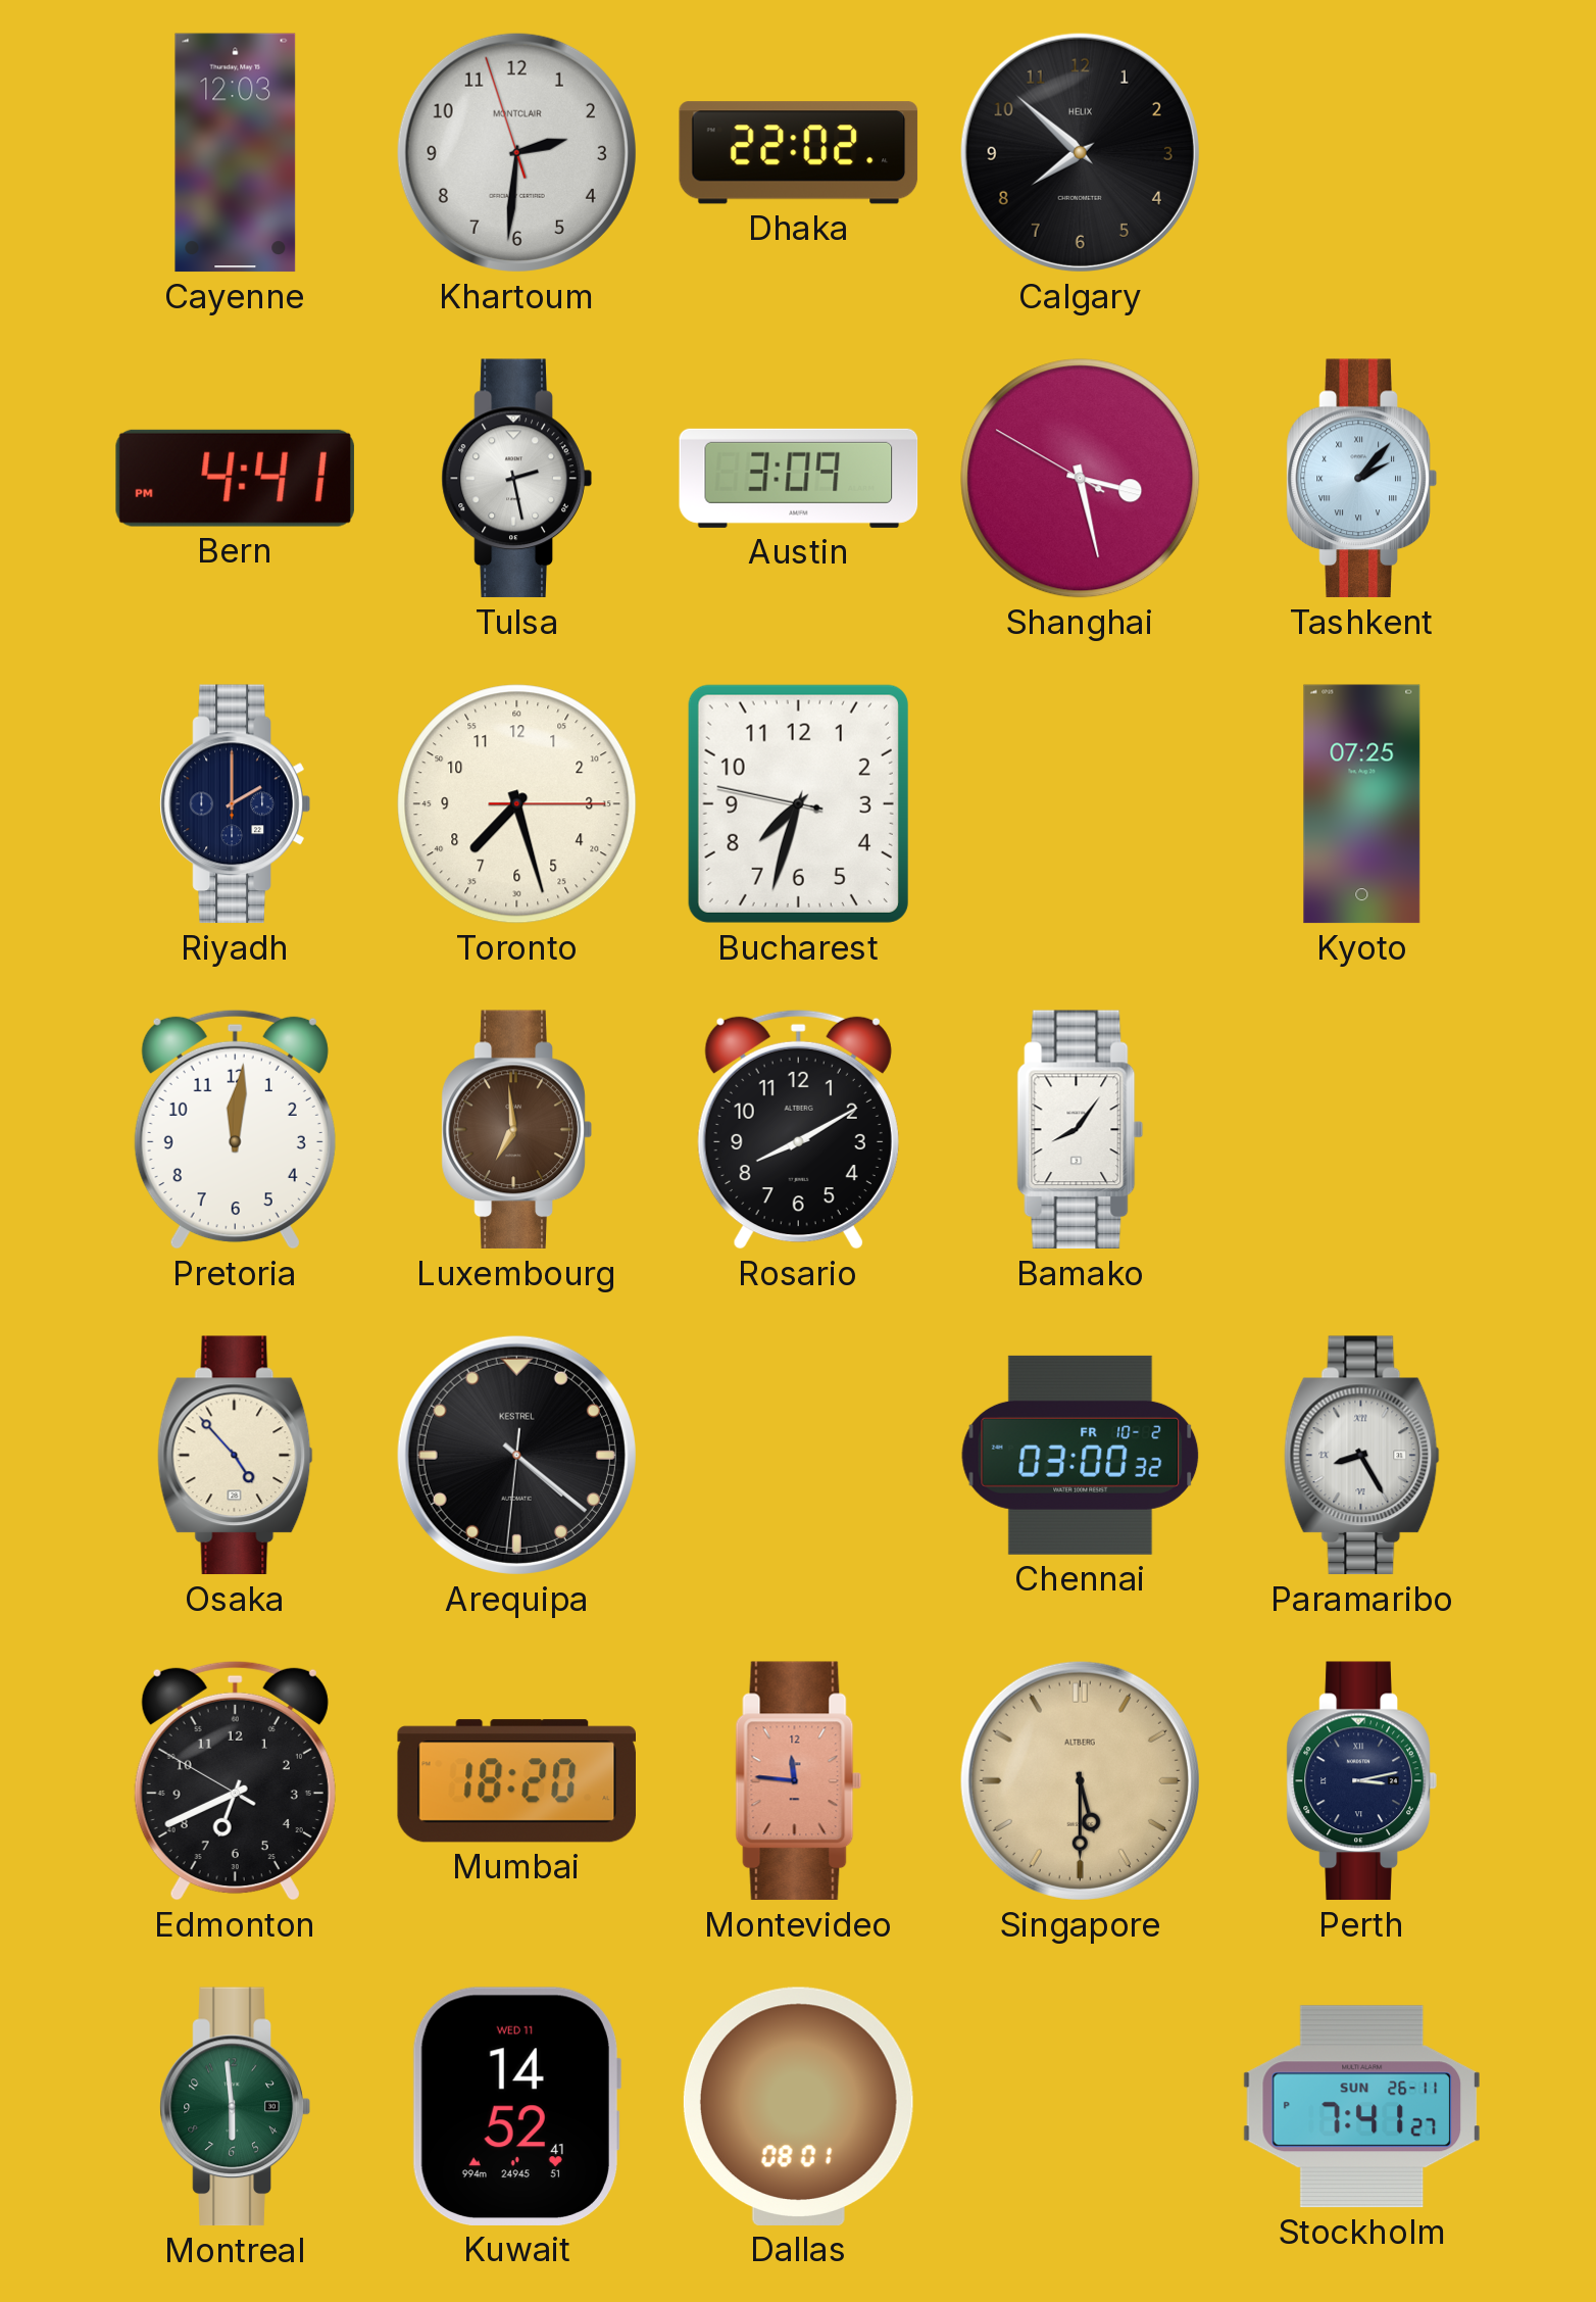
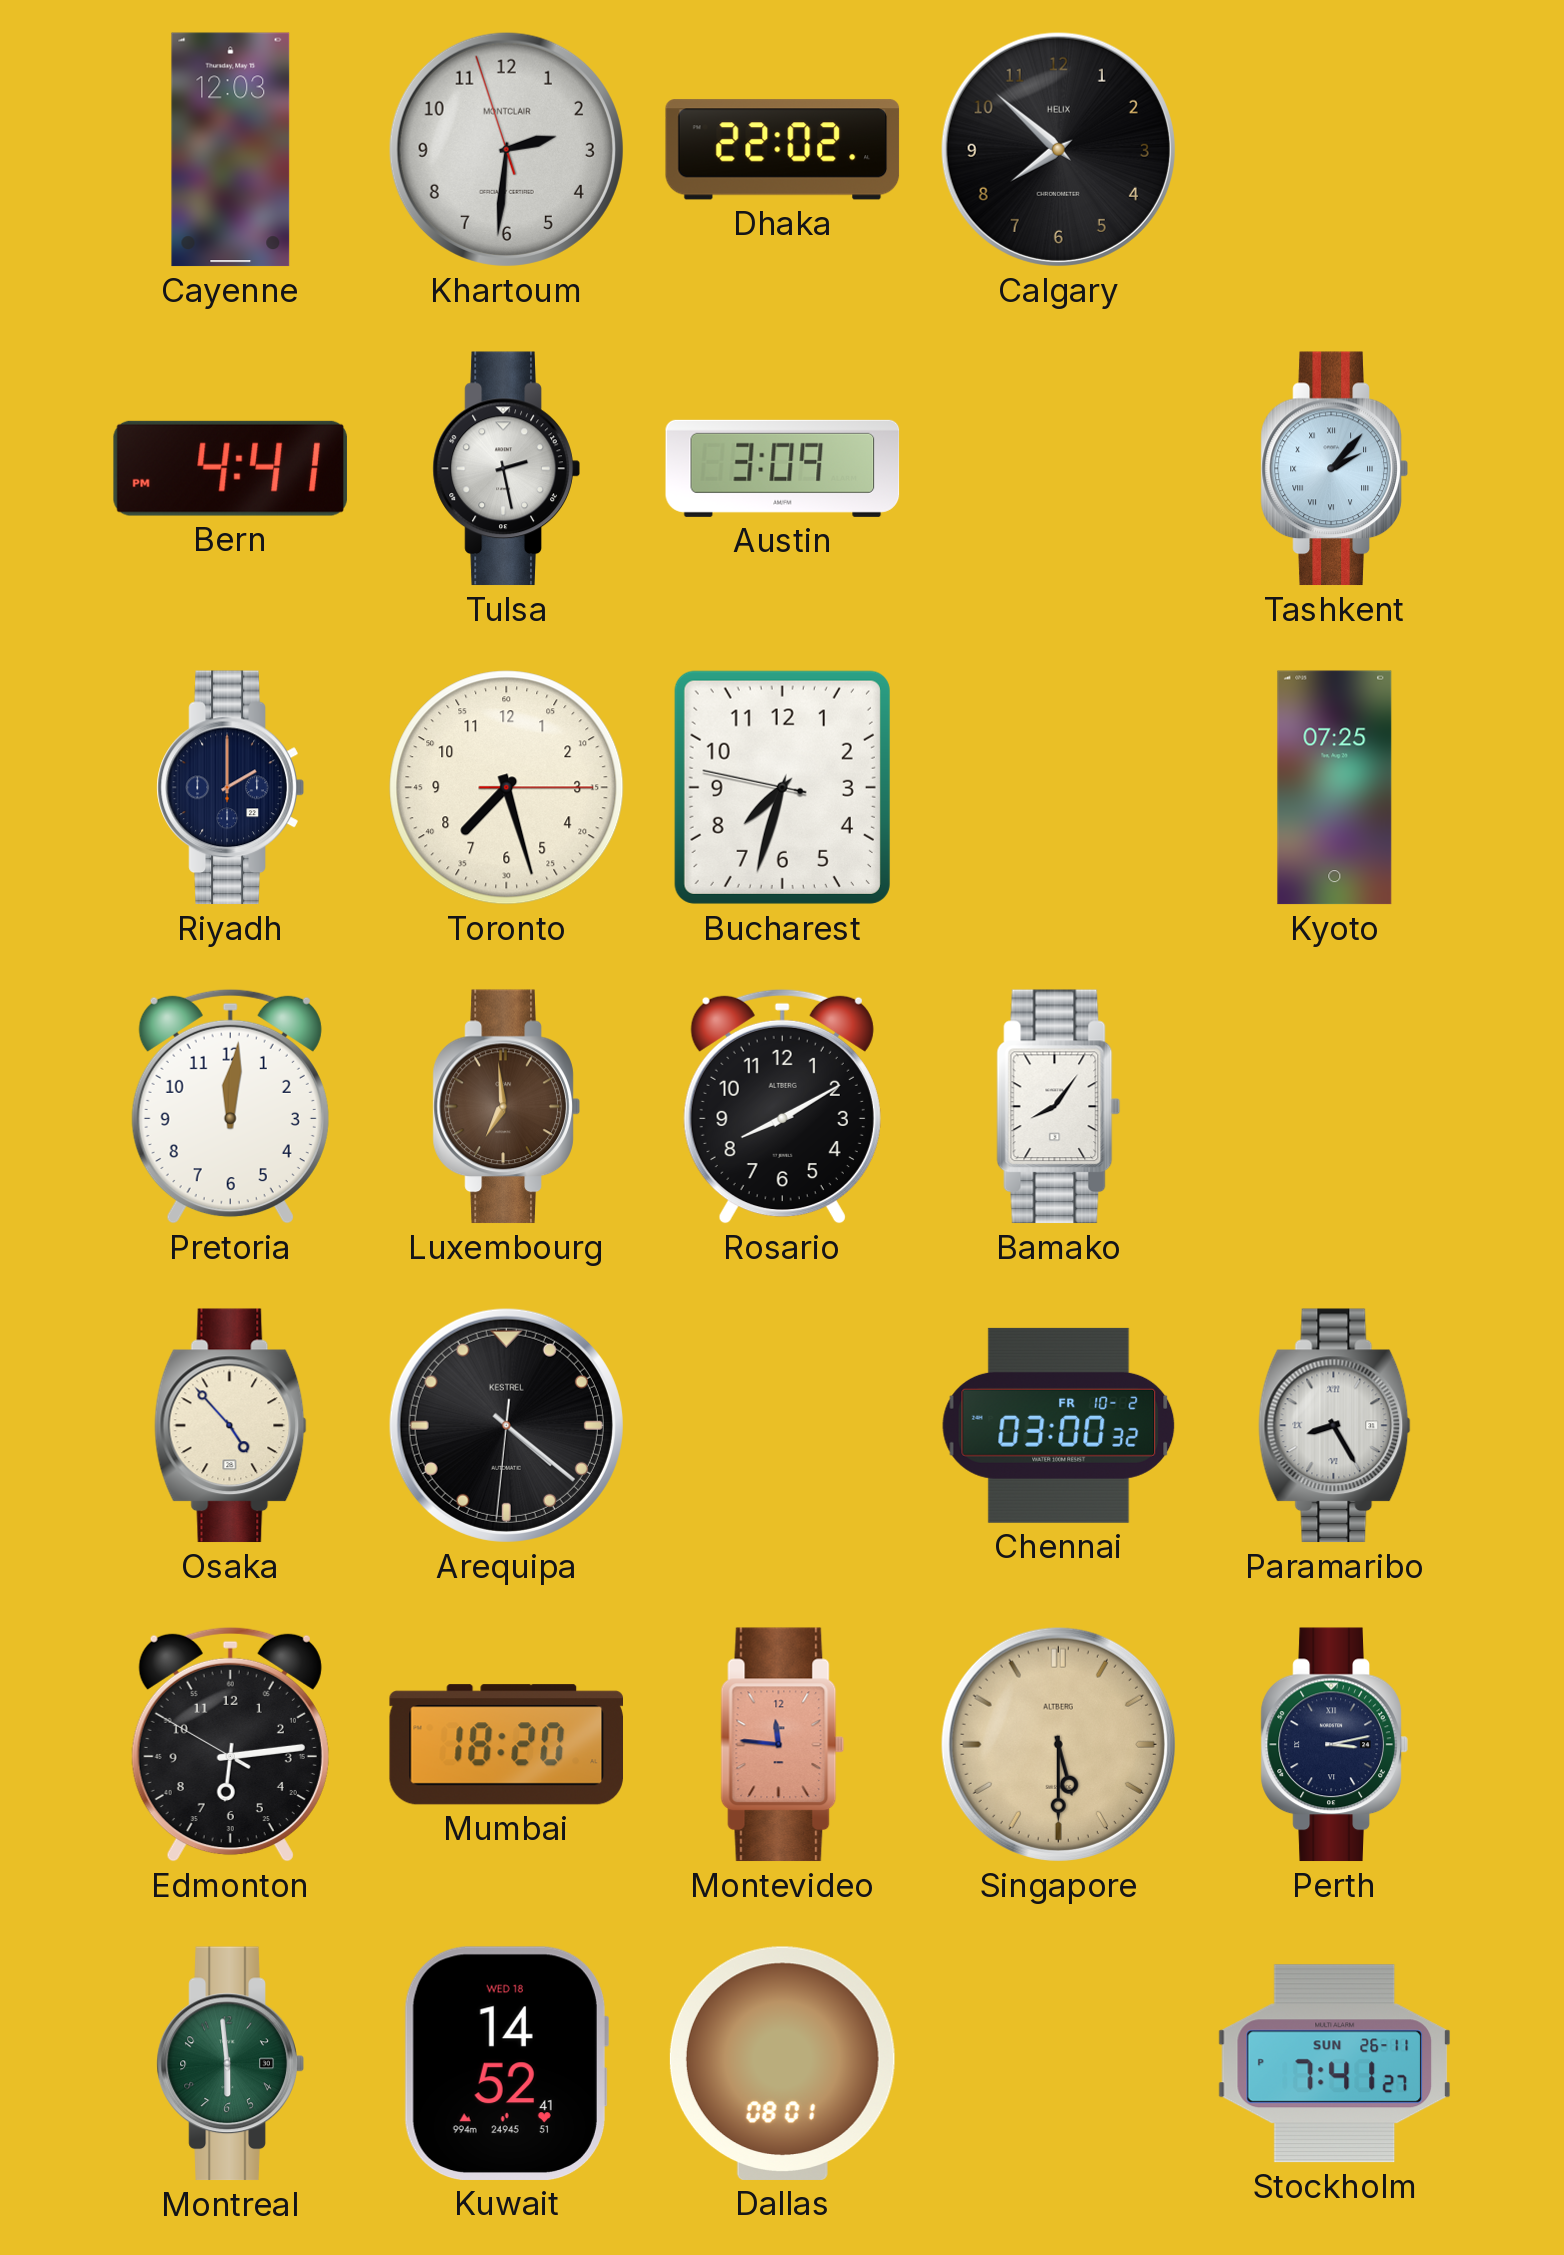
Shanghai: 3:27 -> none
Edmonton: 6:40 -> 6:13
Kuwait date: WED 11 -> WED 18
